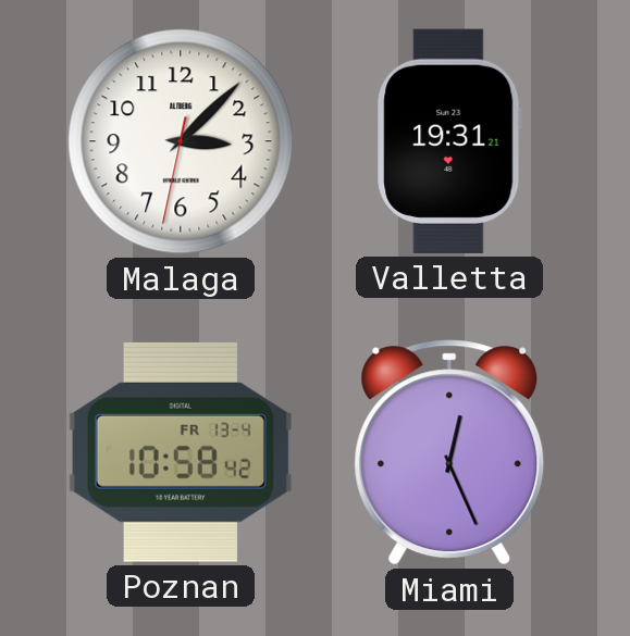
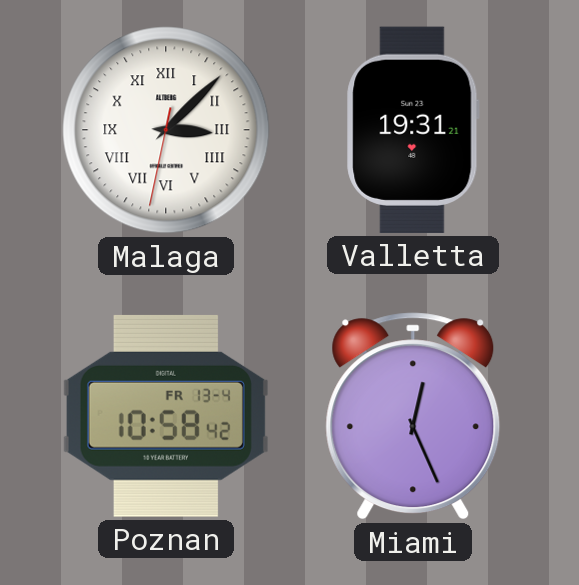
Malaga numerals: Arabic -> Roman
